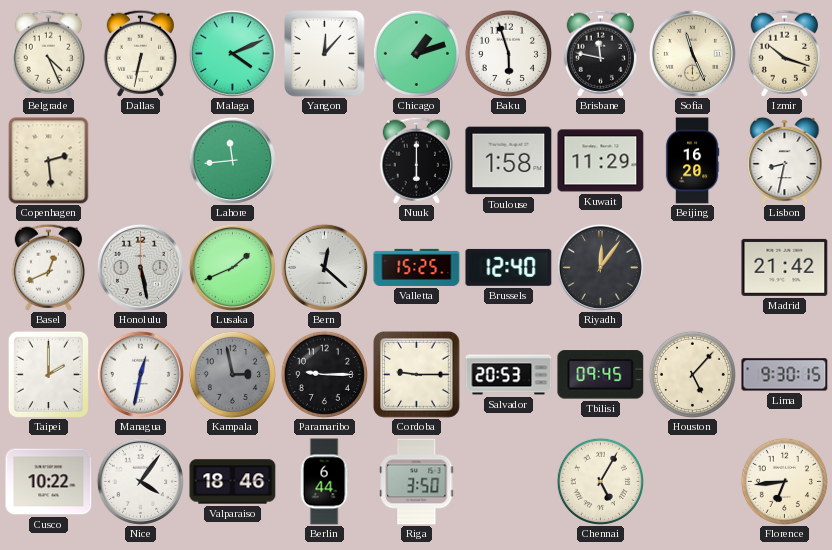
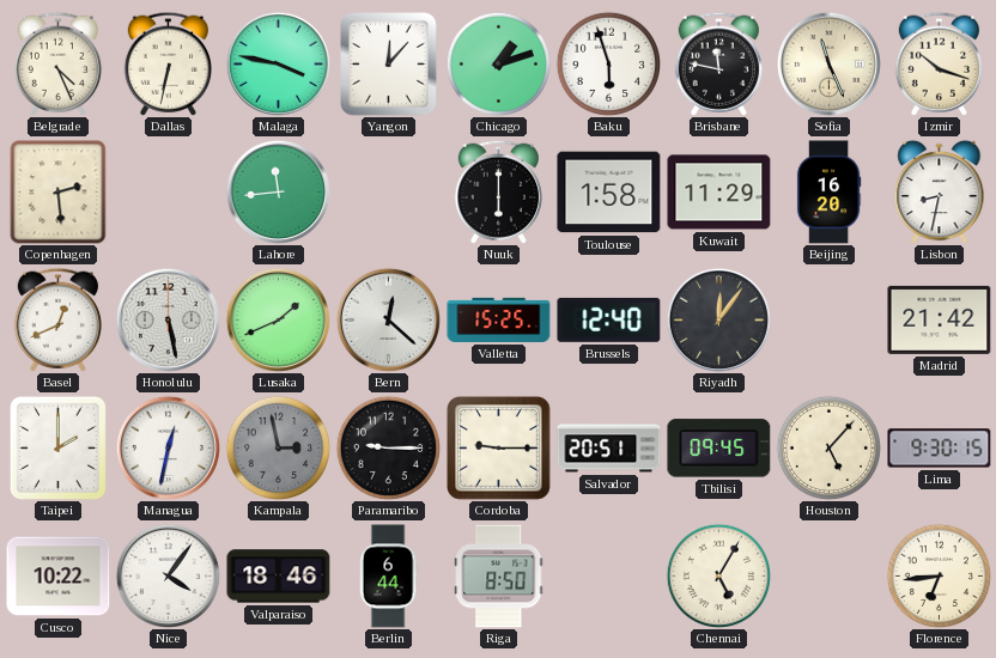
Malaga: 4:11 -> 3:47
Salvador: 20:53 -> 20:51
Riga: 3:50 -> 8:50
